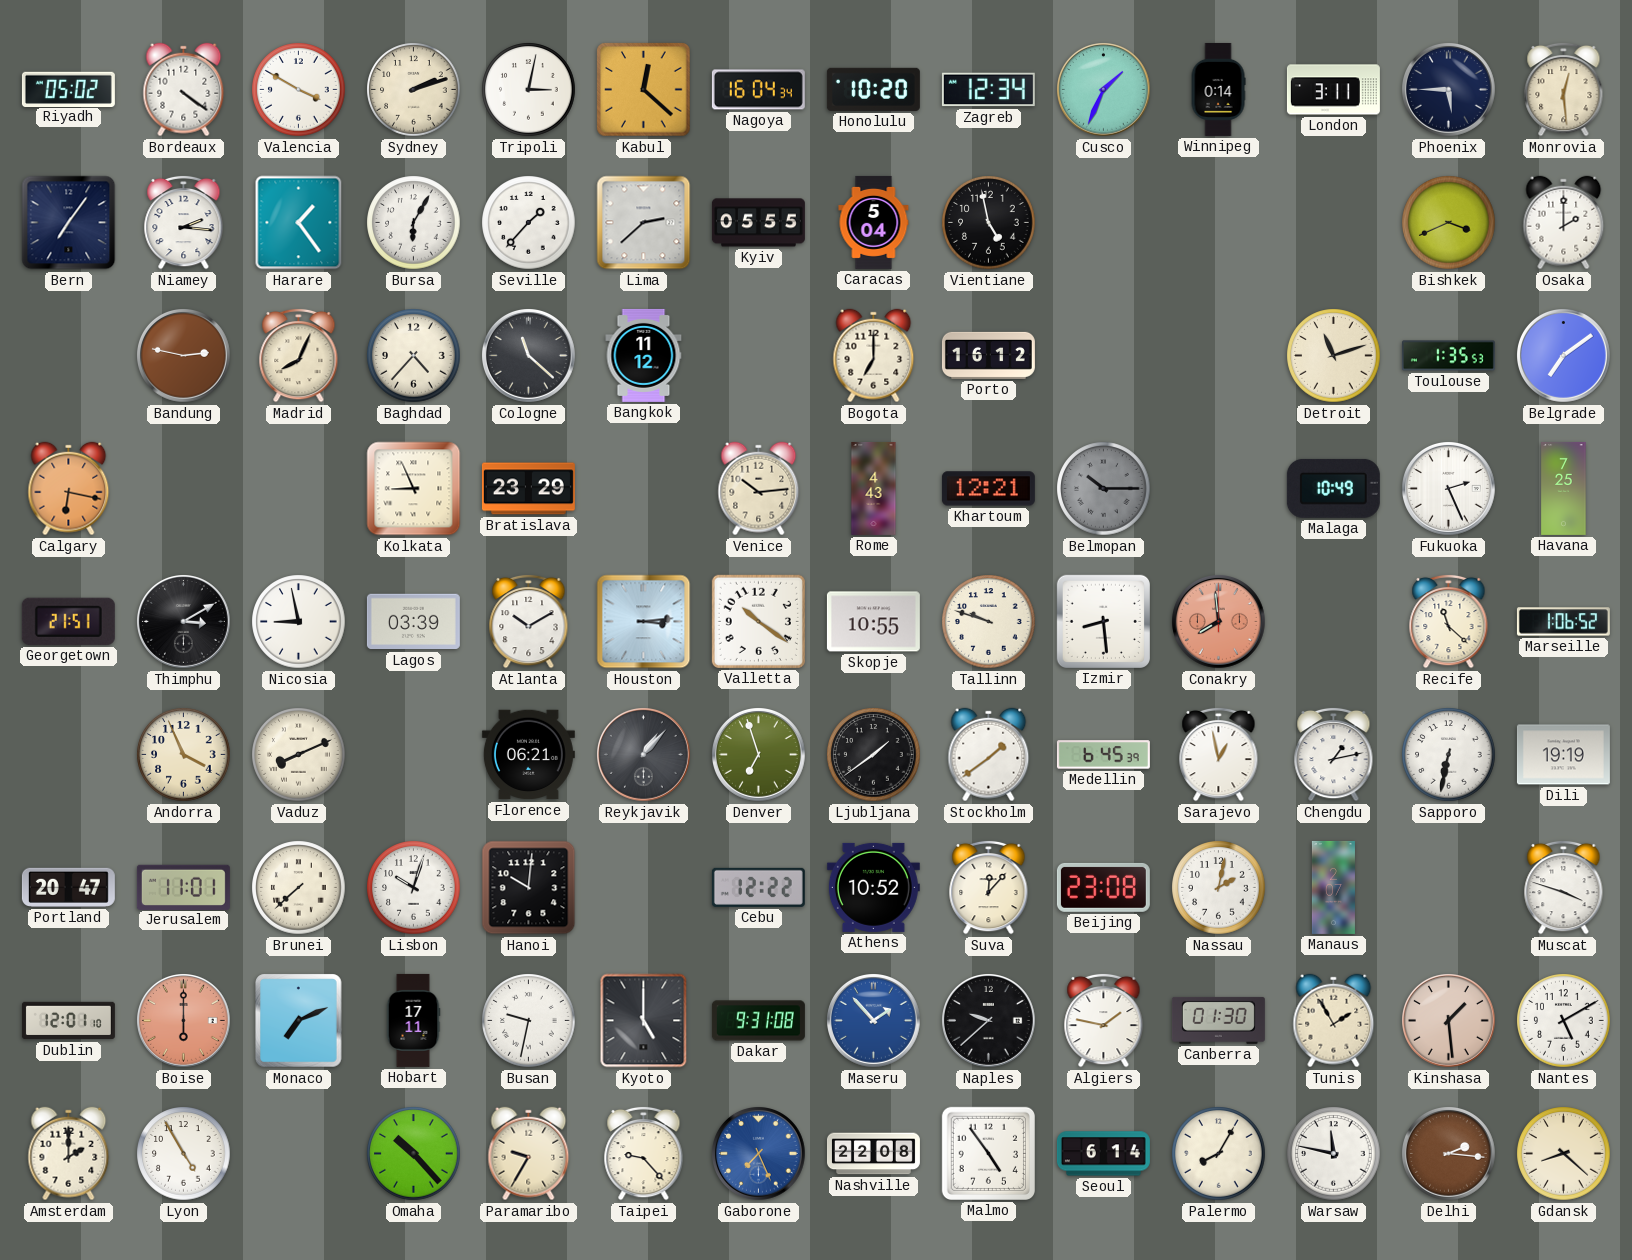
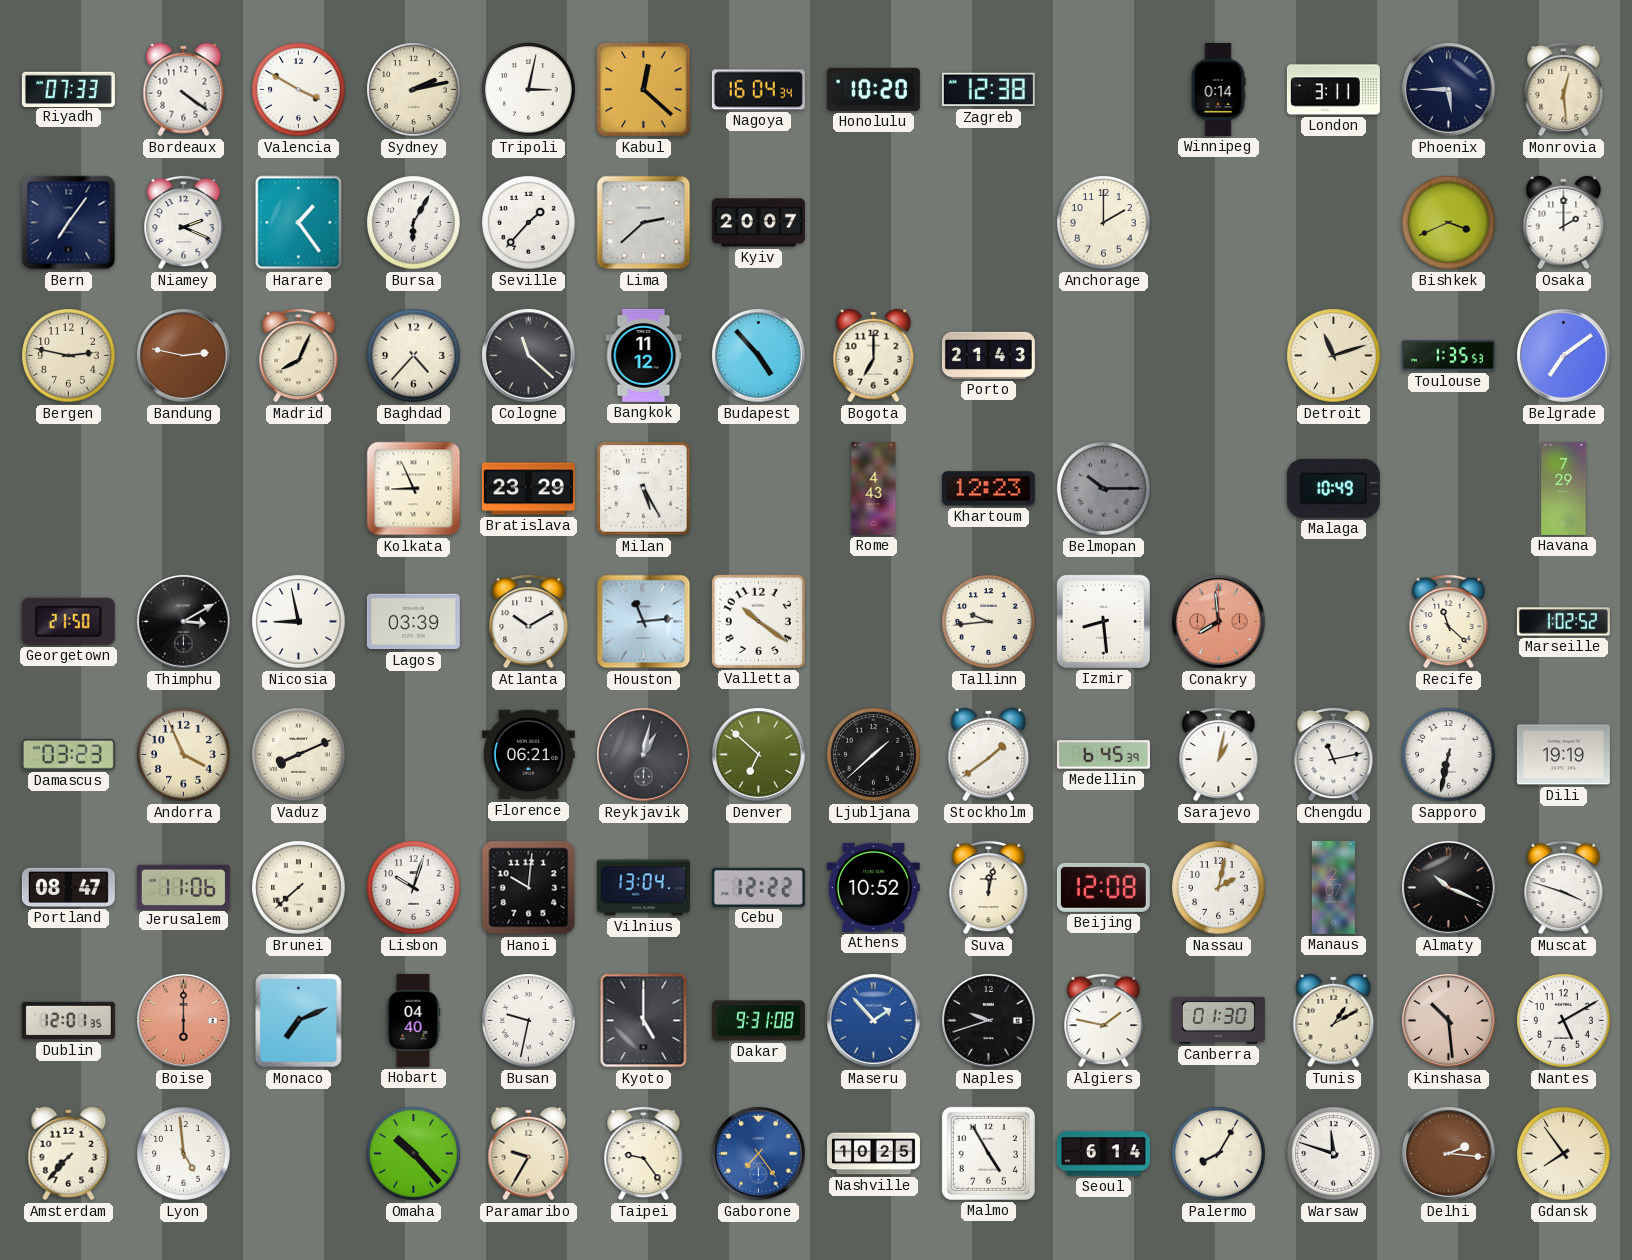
Riyadh: 05:02 -> 07:33
Sydney: 2:12 -> 2:13
Zagreb: 12:34 -> 12:38
Cusco: 1:34 -> none
Niamey: 2:16 -> 2:19
Kyiv: 05:55 -> 20:07
Caracas: 5:04 -> none
Vientiane: 4:58 -> none
Anchorage: none -> 2:00
Bergen: none -> 2:47
Budapest: none -> 4:53
Porto: 16:12 -> 21:43
Calgary: 6:17 -> none
Milan: none -> 5:25
Venice: 10:14 -> none
Khartoum: 12:21 -> 12:23
Fukuoka: 2:26 -> none
Havana: 7:25 -> 7:29
Georgetown: 21:51 -> 21:50
Houston: 3:14 -> 11:14
Skopje: 10:55 -> none
Tallinn: 9:48 -> 9:44
Marseille: 1:06 -> 1:02
Damascus: none -> 03:23
Reykjavik: 1:07 -> 1:02
Denver: 6:57 -> 6:52
Ljubljana: 1:39 -> 1:38
Sarajevo: 12:58 -> 1:02
Chengdu: 1:13 -> 11:13
Portland: 20:47 -> 08:47
Jerusalem: 11:01 -> 11:06
Vilnius: none -> 13:04
Suva: 12:07 -> 12:02
Beijing: 23:08 -> 12:08
Almaty: none -> 10:19
Dublin: 12:01:10 -> 12:01:35
Hobart: 17:11 -> 04:40
Naples: 9:38 -> 9:42
Tunis: 1:55 -> 1:10
Kinshasa: 1:29 -> 10:29
Amsterdam: 2:00 -> 7:37
Lyon: 4:55 -> 4:59
Taipei: 9:23 -> 9:24
Gaborone: 7:26 -> 7:24
Nashville: 22:08 -> 10:25
Malmo: 4:54 -> 4:55
Warsaw: 11:47 -> 11:48
Gdansk: 8:22 -> 7:54
